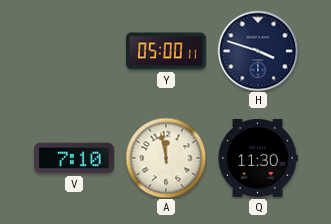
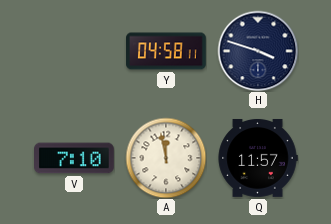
Y: 05:00 -> 04:58
Q: 11:30 -> 11:57
